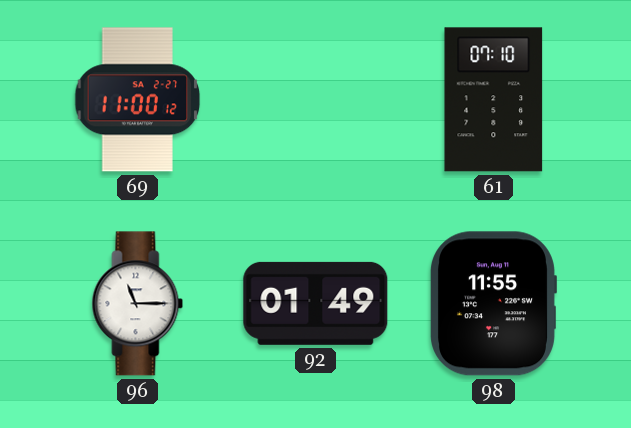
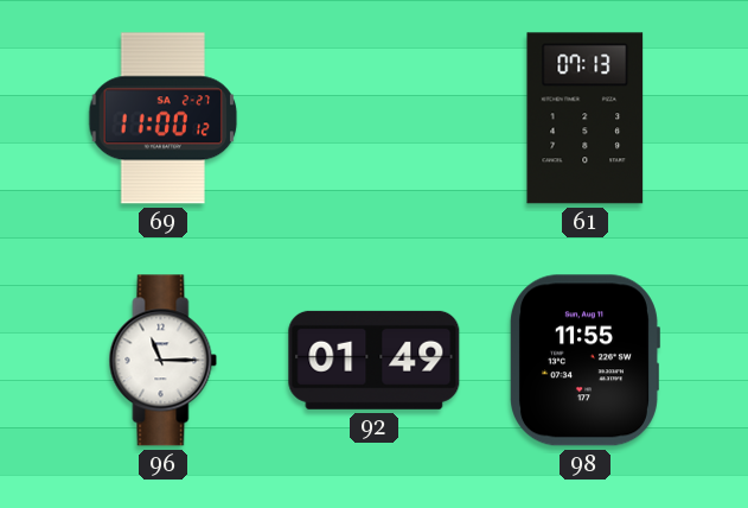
61: 07:10 -> 07:13
